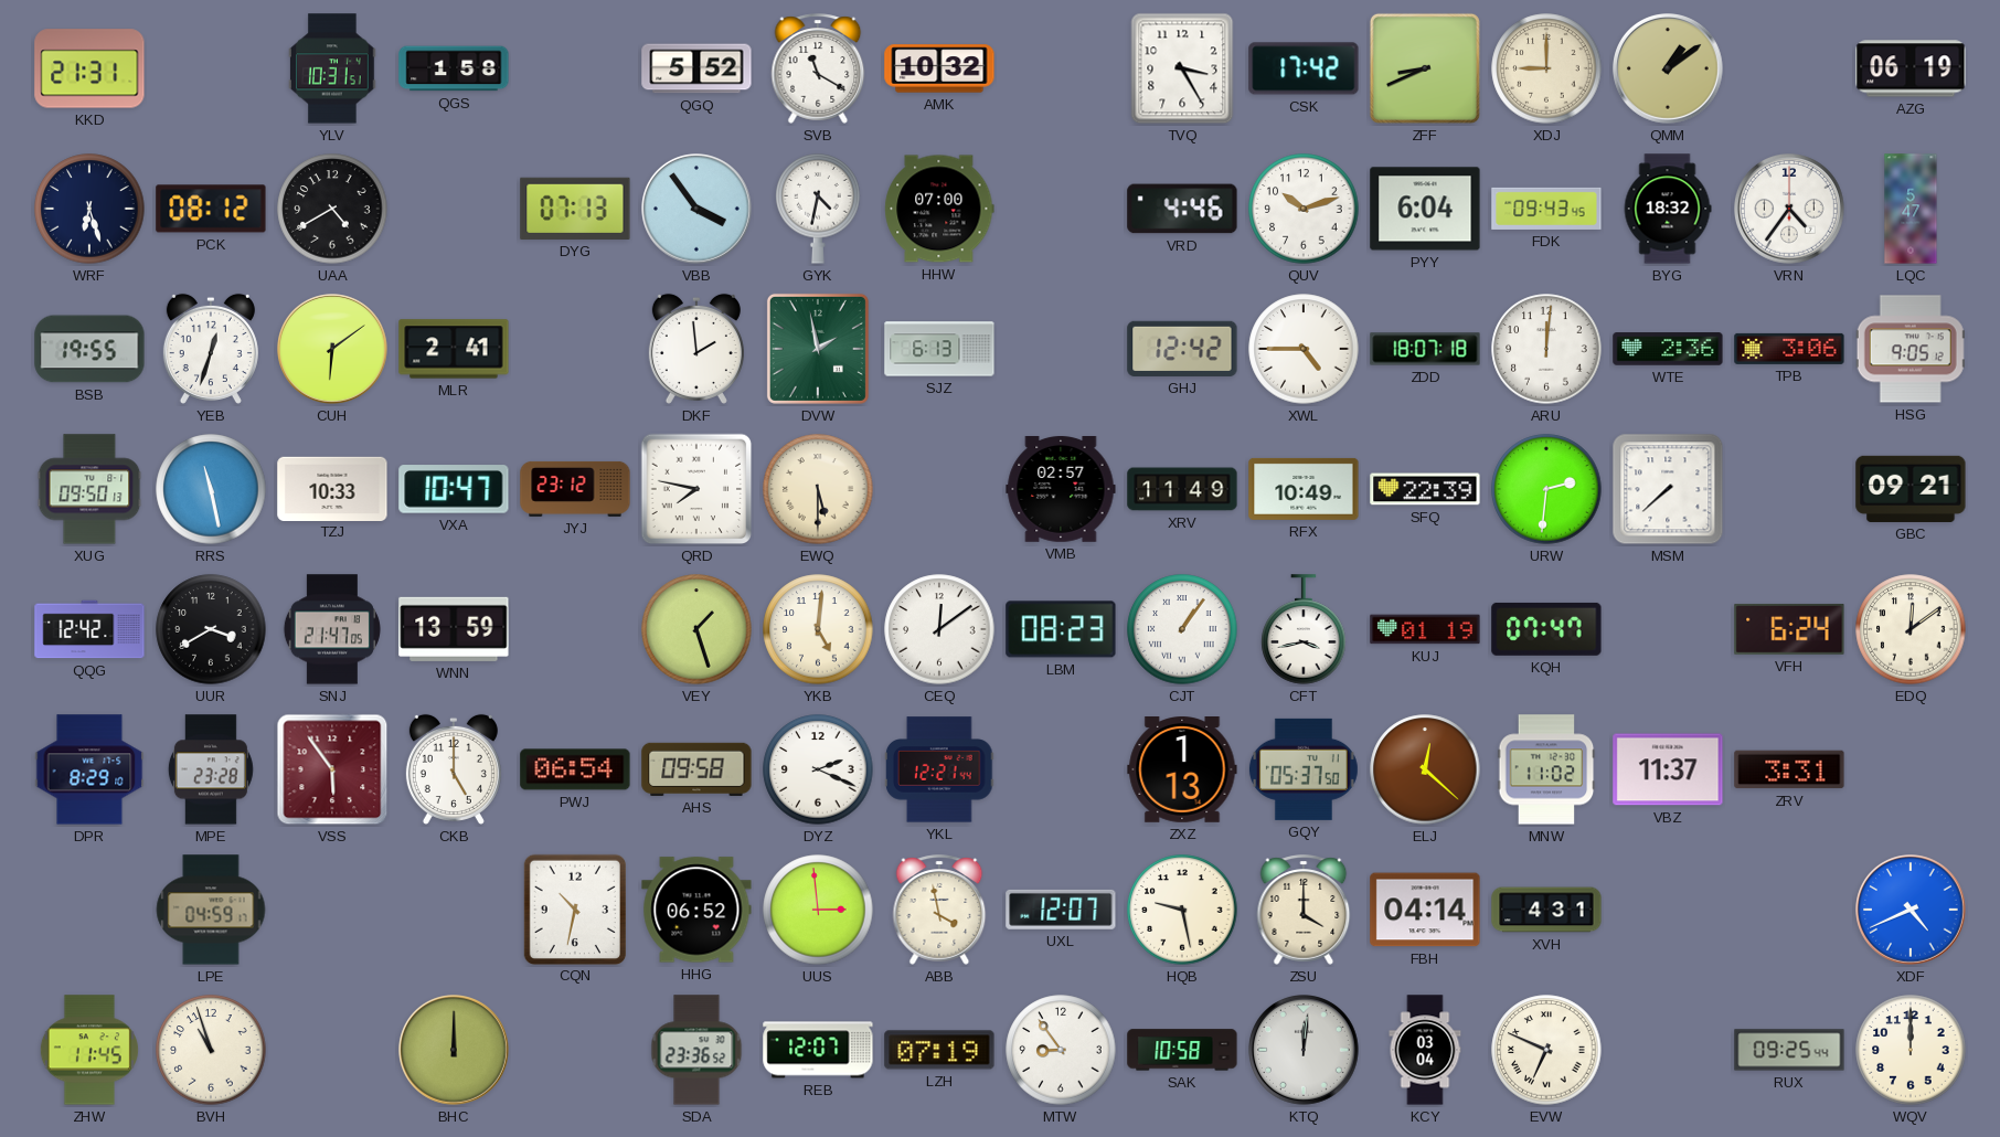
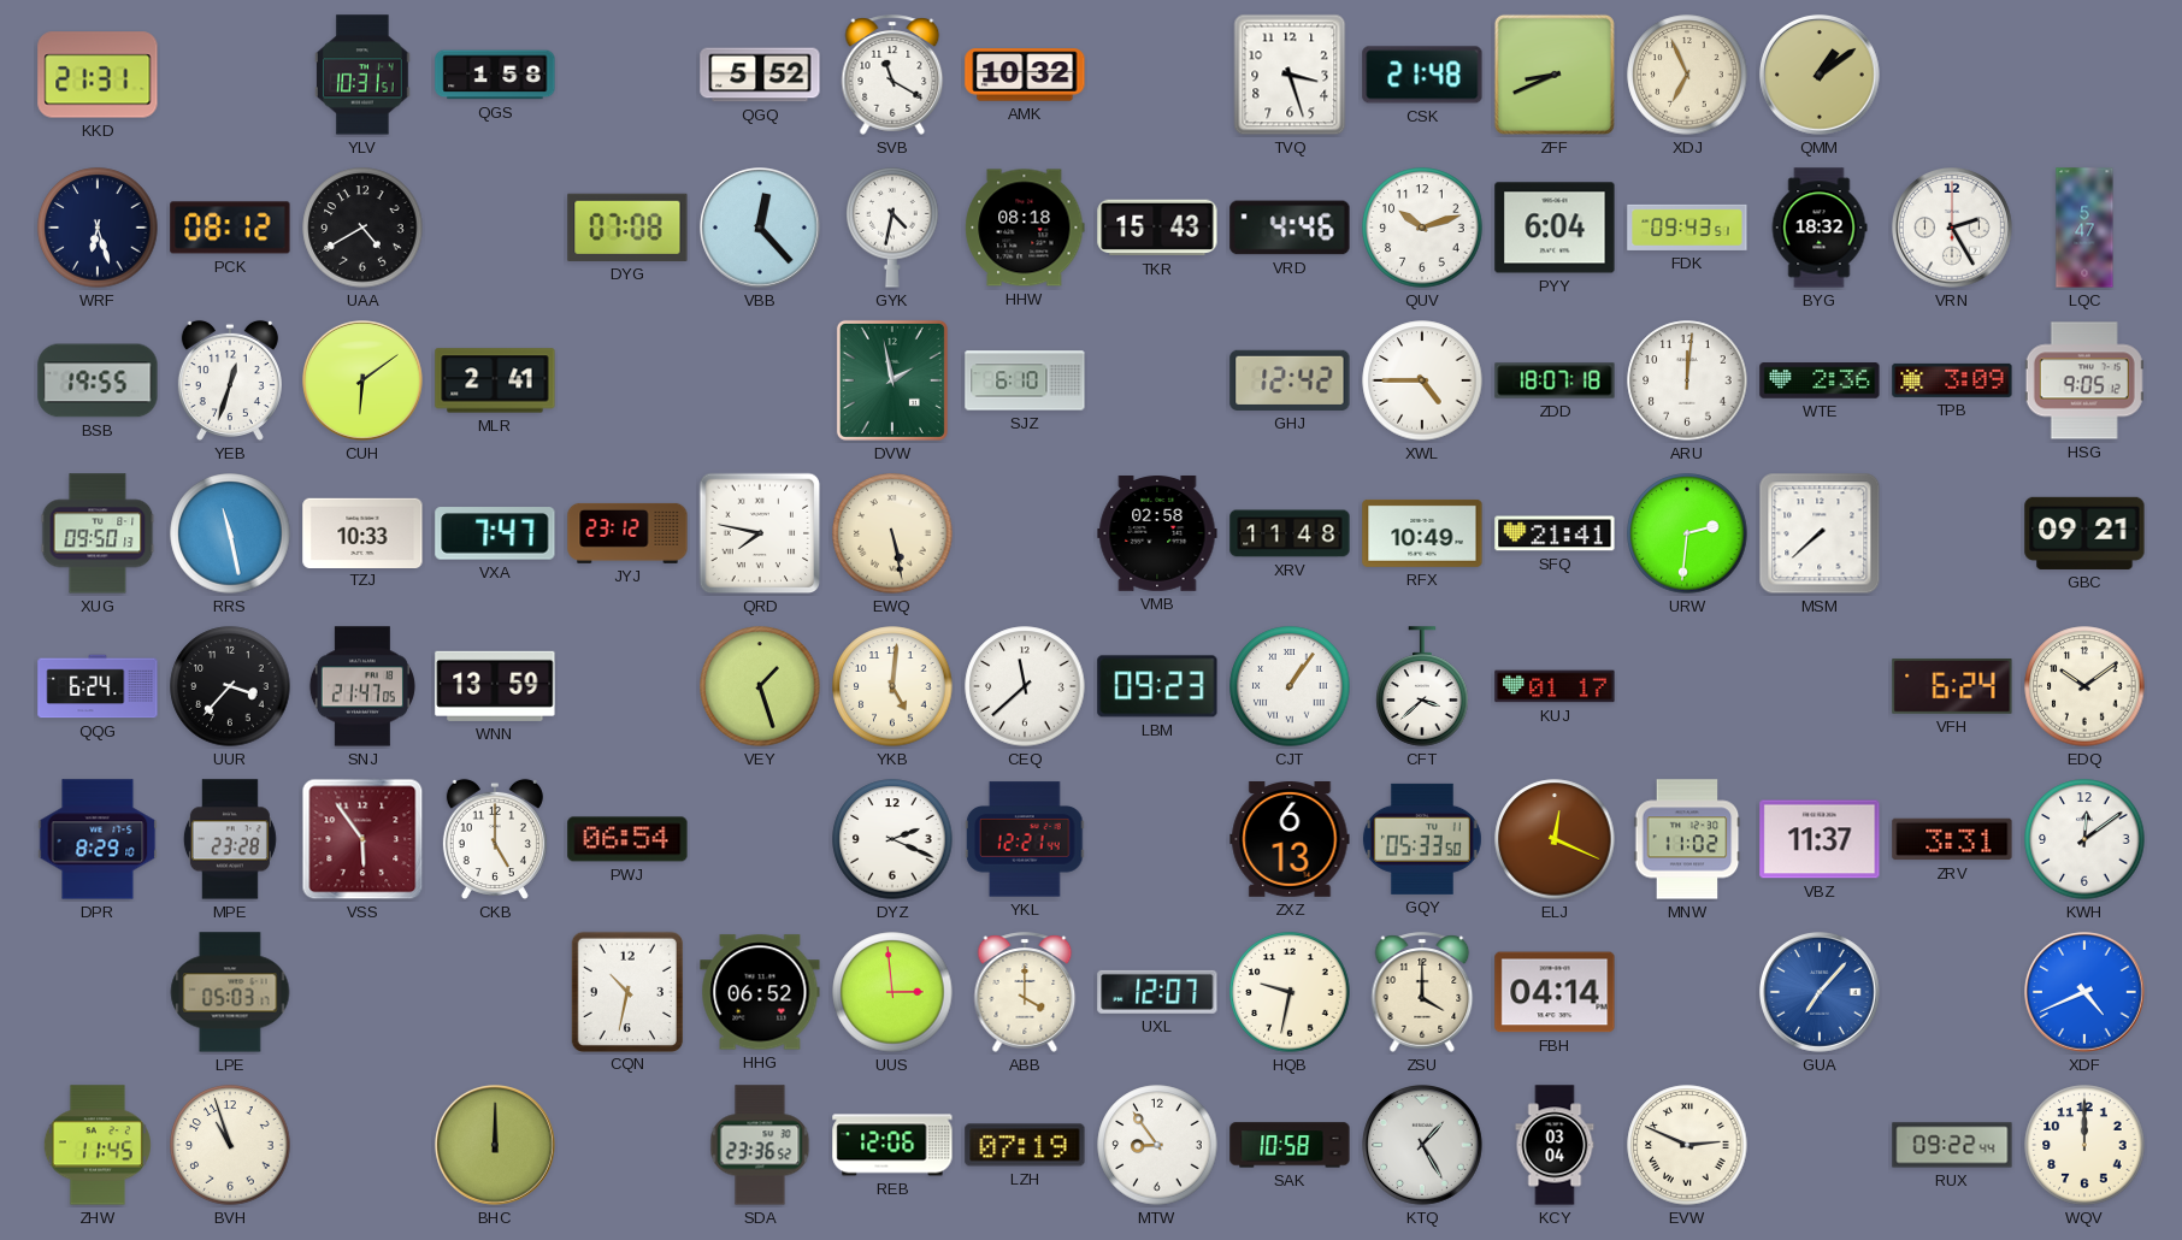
TVQ: 3:25 -> 3:27
CSK: 17:42 -> 21:48
XDJ: 9:00 -> 6:56
AZG: 06:19 -> none
DYG: 07:13 -> 07:08
VBB: 3:54 -> 12:23
HHW: 07:00 -> 08:18
TKR: none -> 15:43
FDK: 09:43:45 -> 09:43:51
VRN: 4:36 -> 2:25
DKF: 1:59 -> none
SJZ: 6:13 -> 6:10
TPB: 3:06 -> 3:09
VXA: 10:47 -> 7:47
EWQ: 5:30 -> 5:28
VMB: 02:57 -> 02:58
XRV: 11:49 -> 11:48
SFQ: 22:39 -> 21:41
QQG: 12:42 -> 6:24
UUR: 3:40 -> 3:37
CEQ: 12:09 -> 11:38
LBM: 08:23 -> 09:23
CFT: 3:43 -> 3:38
KUJ: 01:19 -> 01:17
KQH: 07:47 -> none
EDQ: 12:09 -> 10:09
AHS: 09:58 -> none
ZXZ: 1:13 -> 6:13
GQY: 05:37 -> 05:33
ELJ: 12:22 -> 12:19
KWH: none -> 12:09
LPE: 04:59 -> 05:03
ABB: 3:58 -> 4:00
HQB: 9:28 -> 9:32
XVH: 4:31 -> none
GUA: none -> 7:07
REB: 12:07 -> 12:06
KTQ: 12:01 -> 1:25
EVW: 6:49 -> 2:49
RUX: 09:25 -> 09:22
